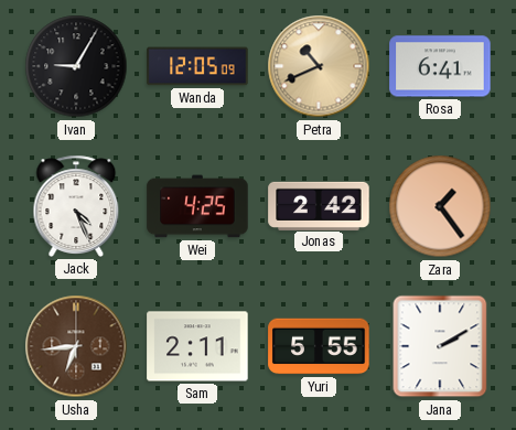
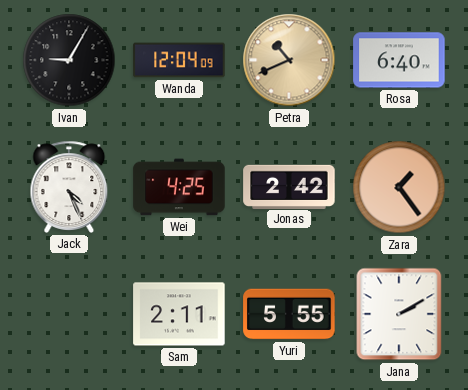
Wanda: 12:05 -> 12:04
Rosa: 6:41 -> 6:40
Usha: 6:44 -> none
